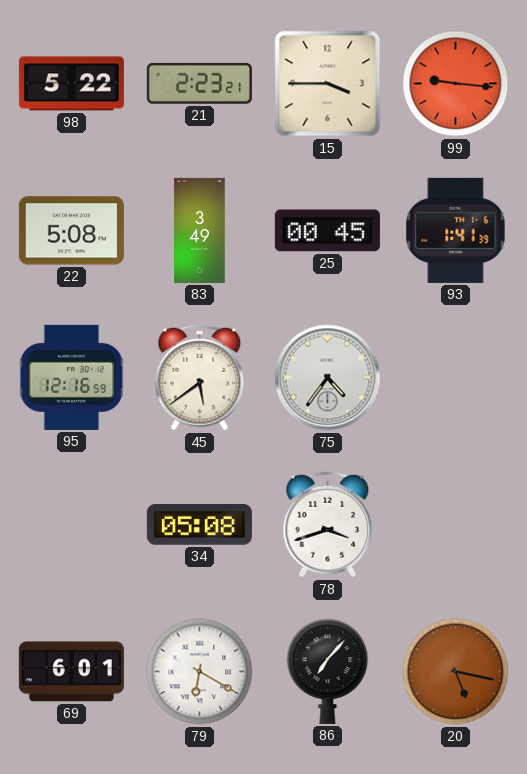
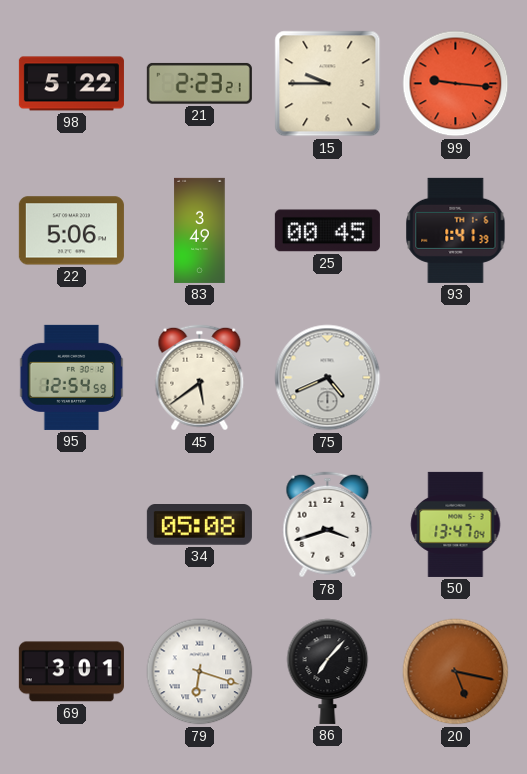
15: 3:45 -> 9:45
22: 5:08 -> 5:06
95: 12:16 -> 12:54
75: 4:36 -> 4:41
50: none -> 13:47
69: 6:01 -> 3:01
79: 6:20 -> 6:18
